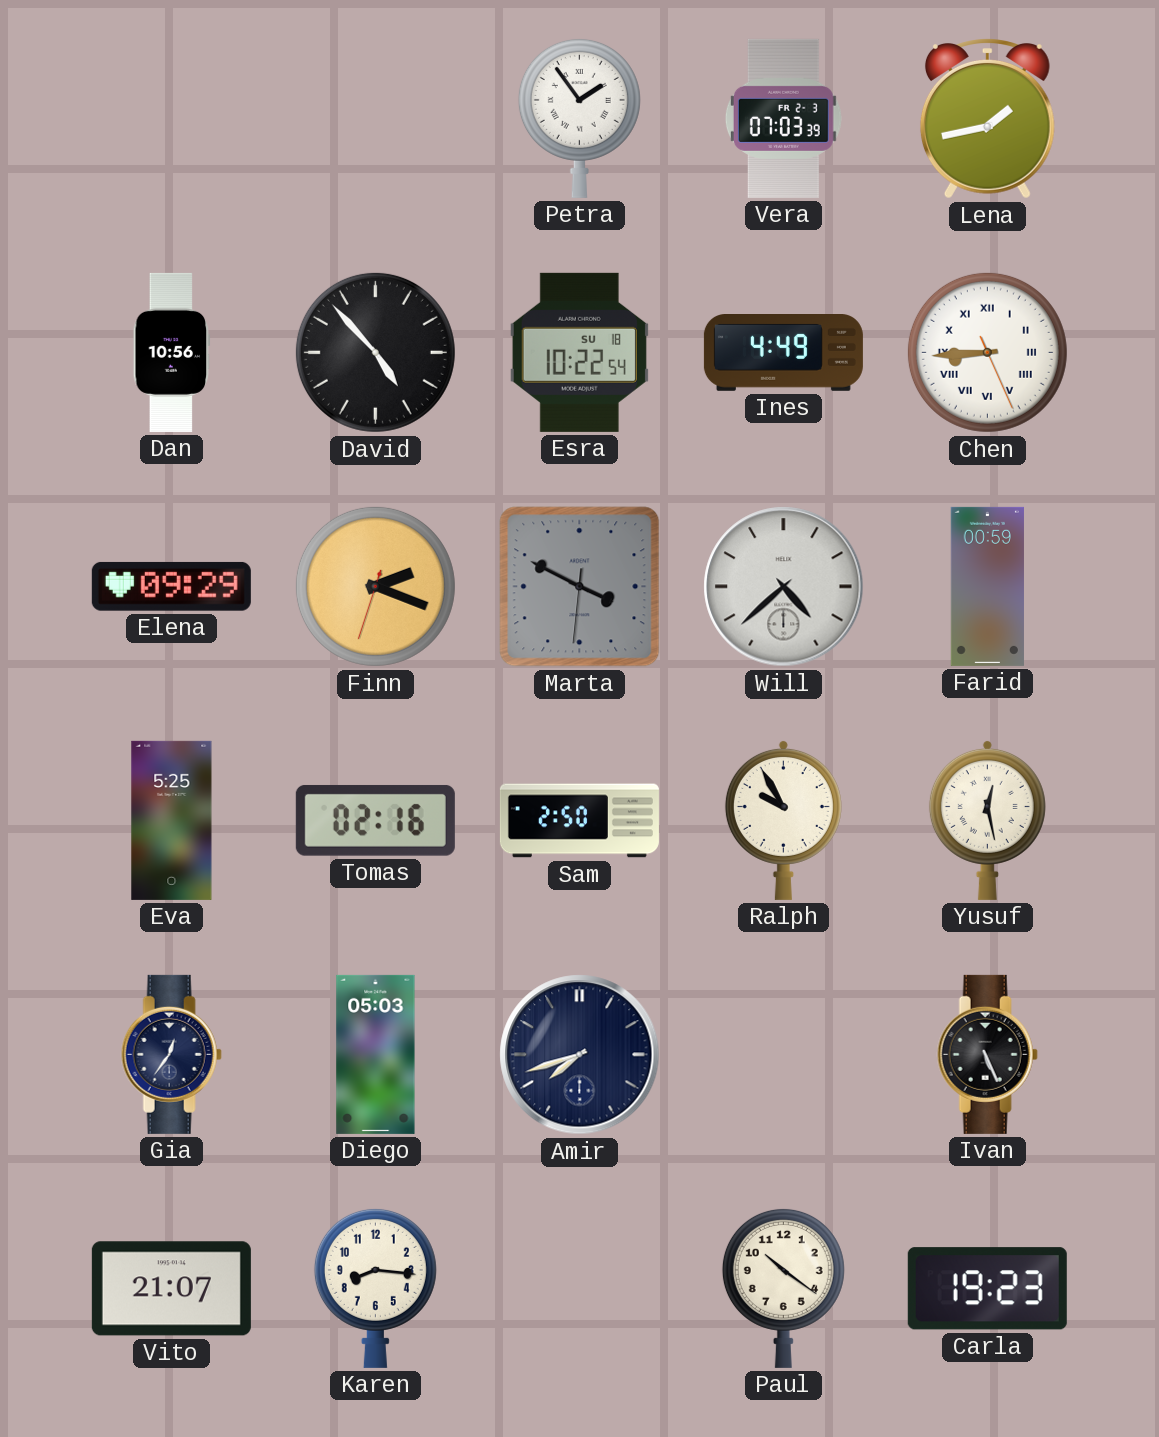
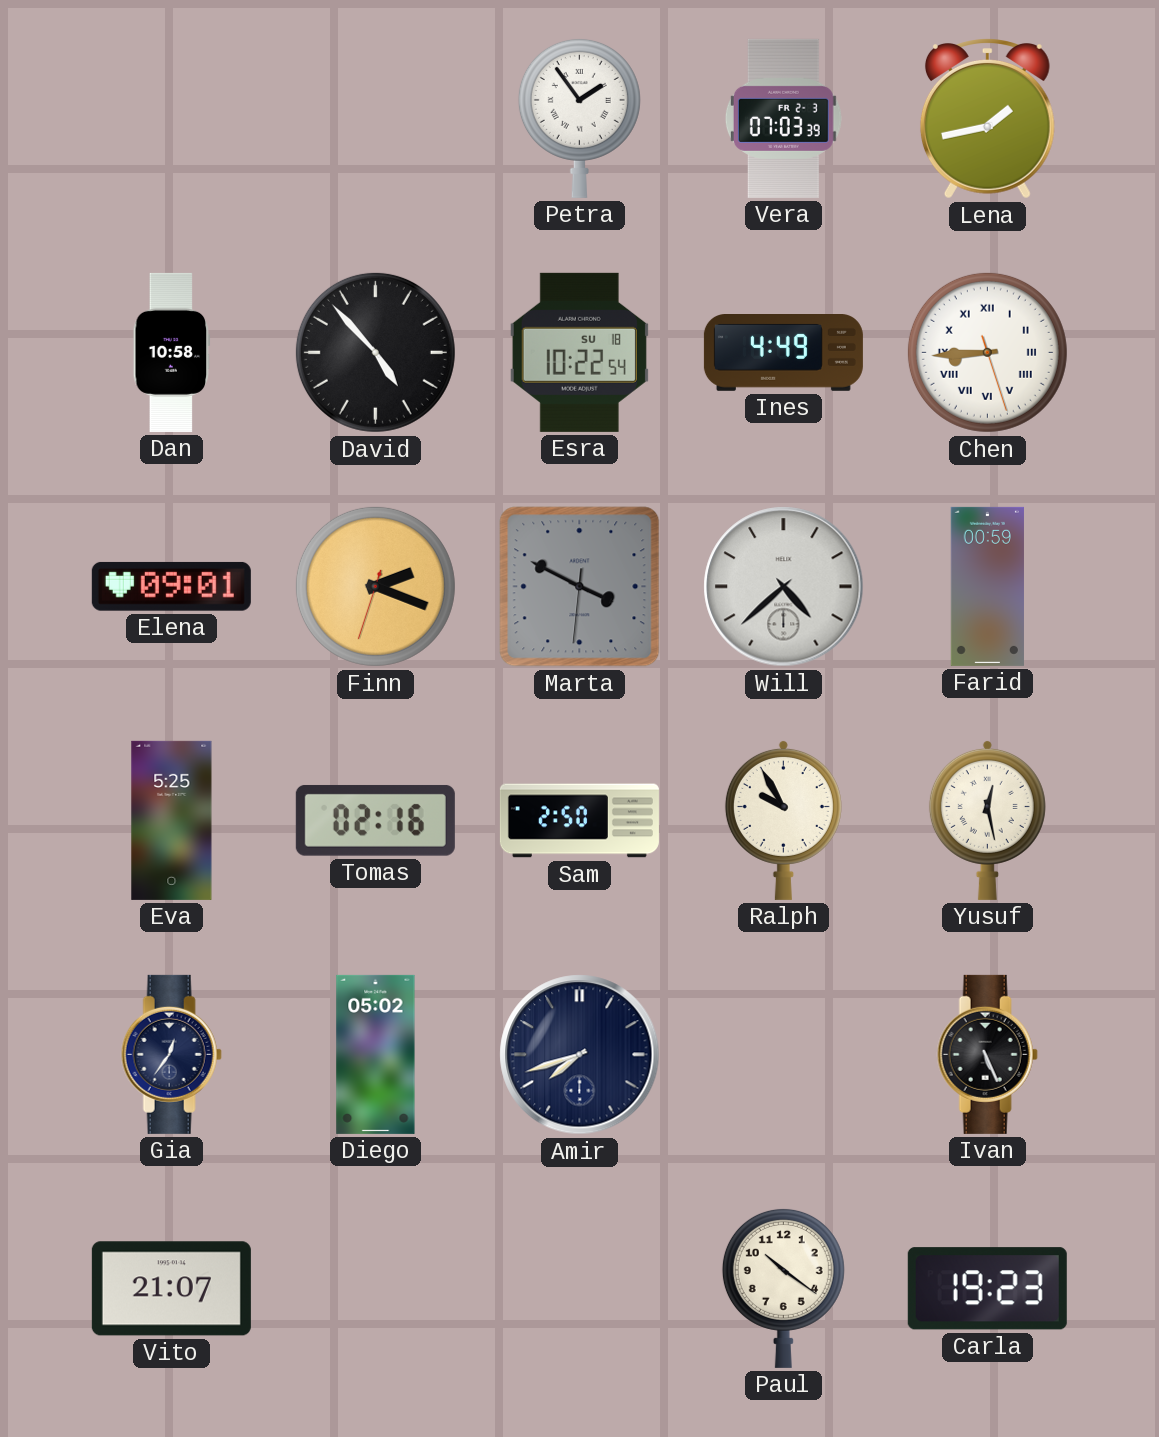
Dan: 10:56 -> 10:58
Chen: 8:44:26 -> 8:44:27
Elena: 09:29 -> 09:01
Diego: 05:03 -> 05:02
Karen: 8:16 -> none
